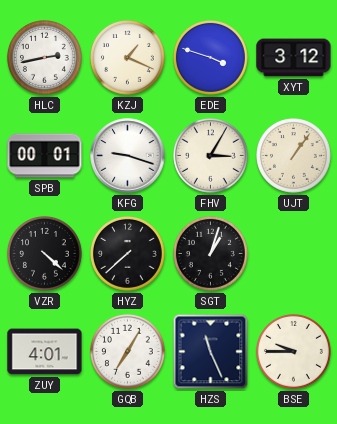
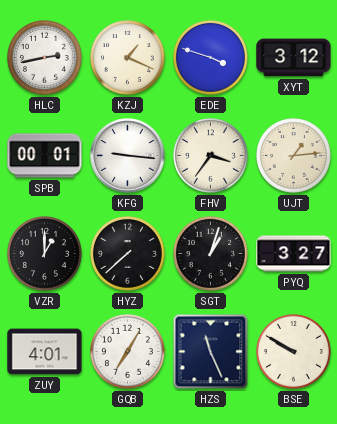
KFG: 9:18 -> 9:16
FHV: 3:05 -> 3:36
UJT: 1:06 -> 1:14
VZR: 4:22 -> 1:00
PYQ: none -> 3:27
BSE: 9:45 -> 9:50
